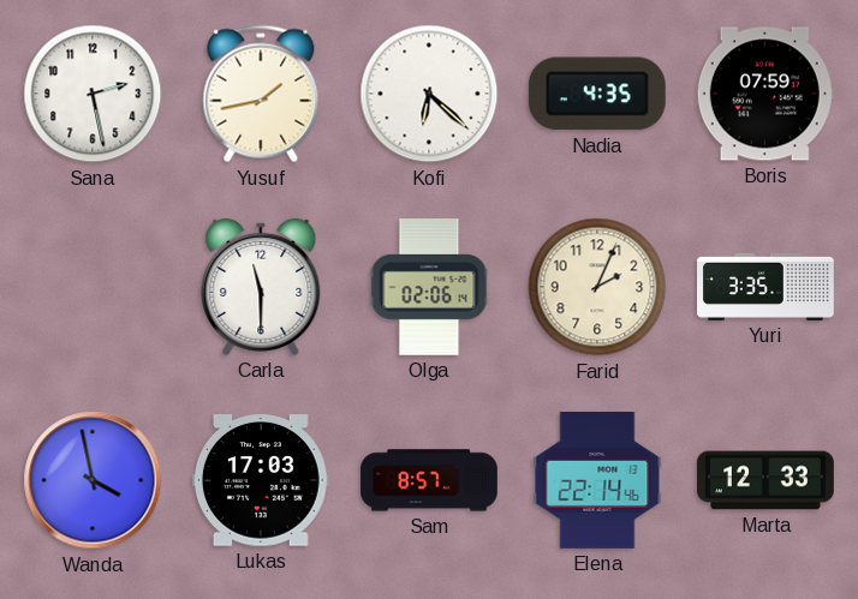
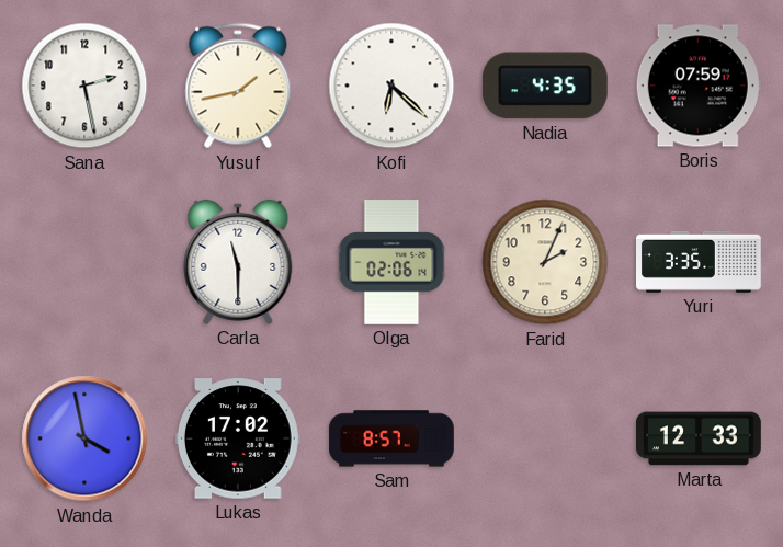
Lukas: 17:03 -> 17:02
Elena: 22:14 -> none
